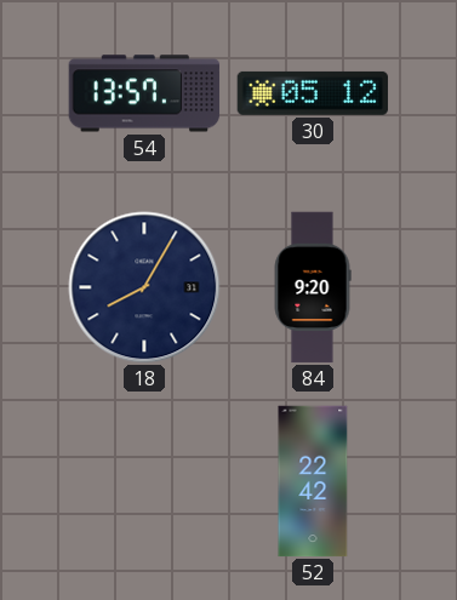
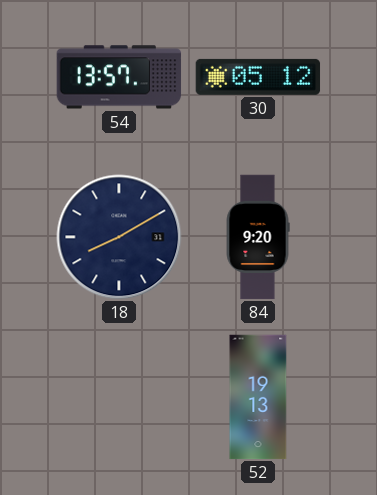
18: 8:05 -> 8:10
52: 22:42 -> 19:13
